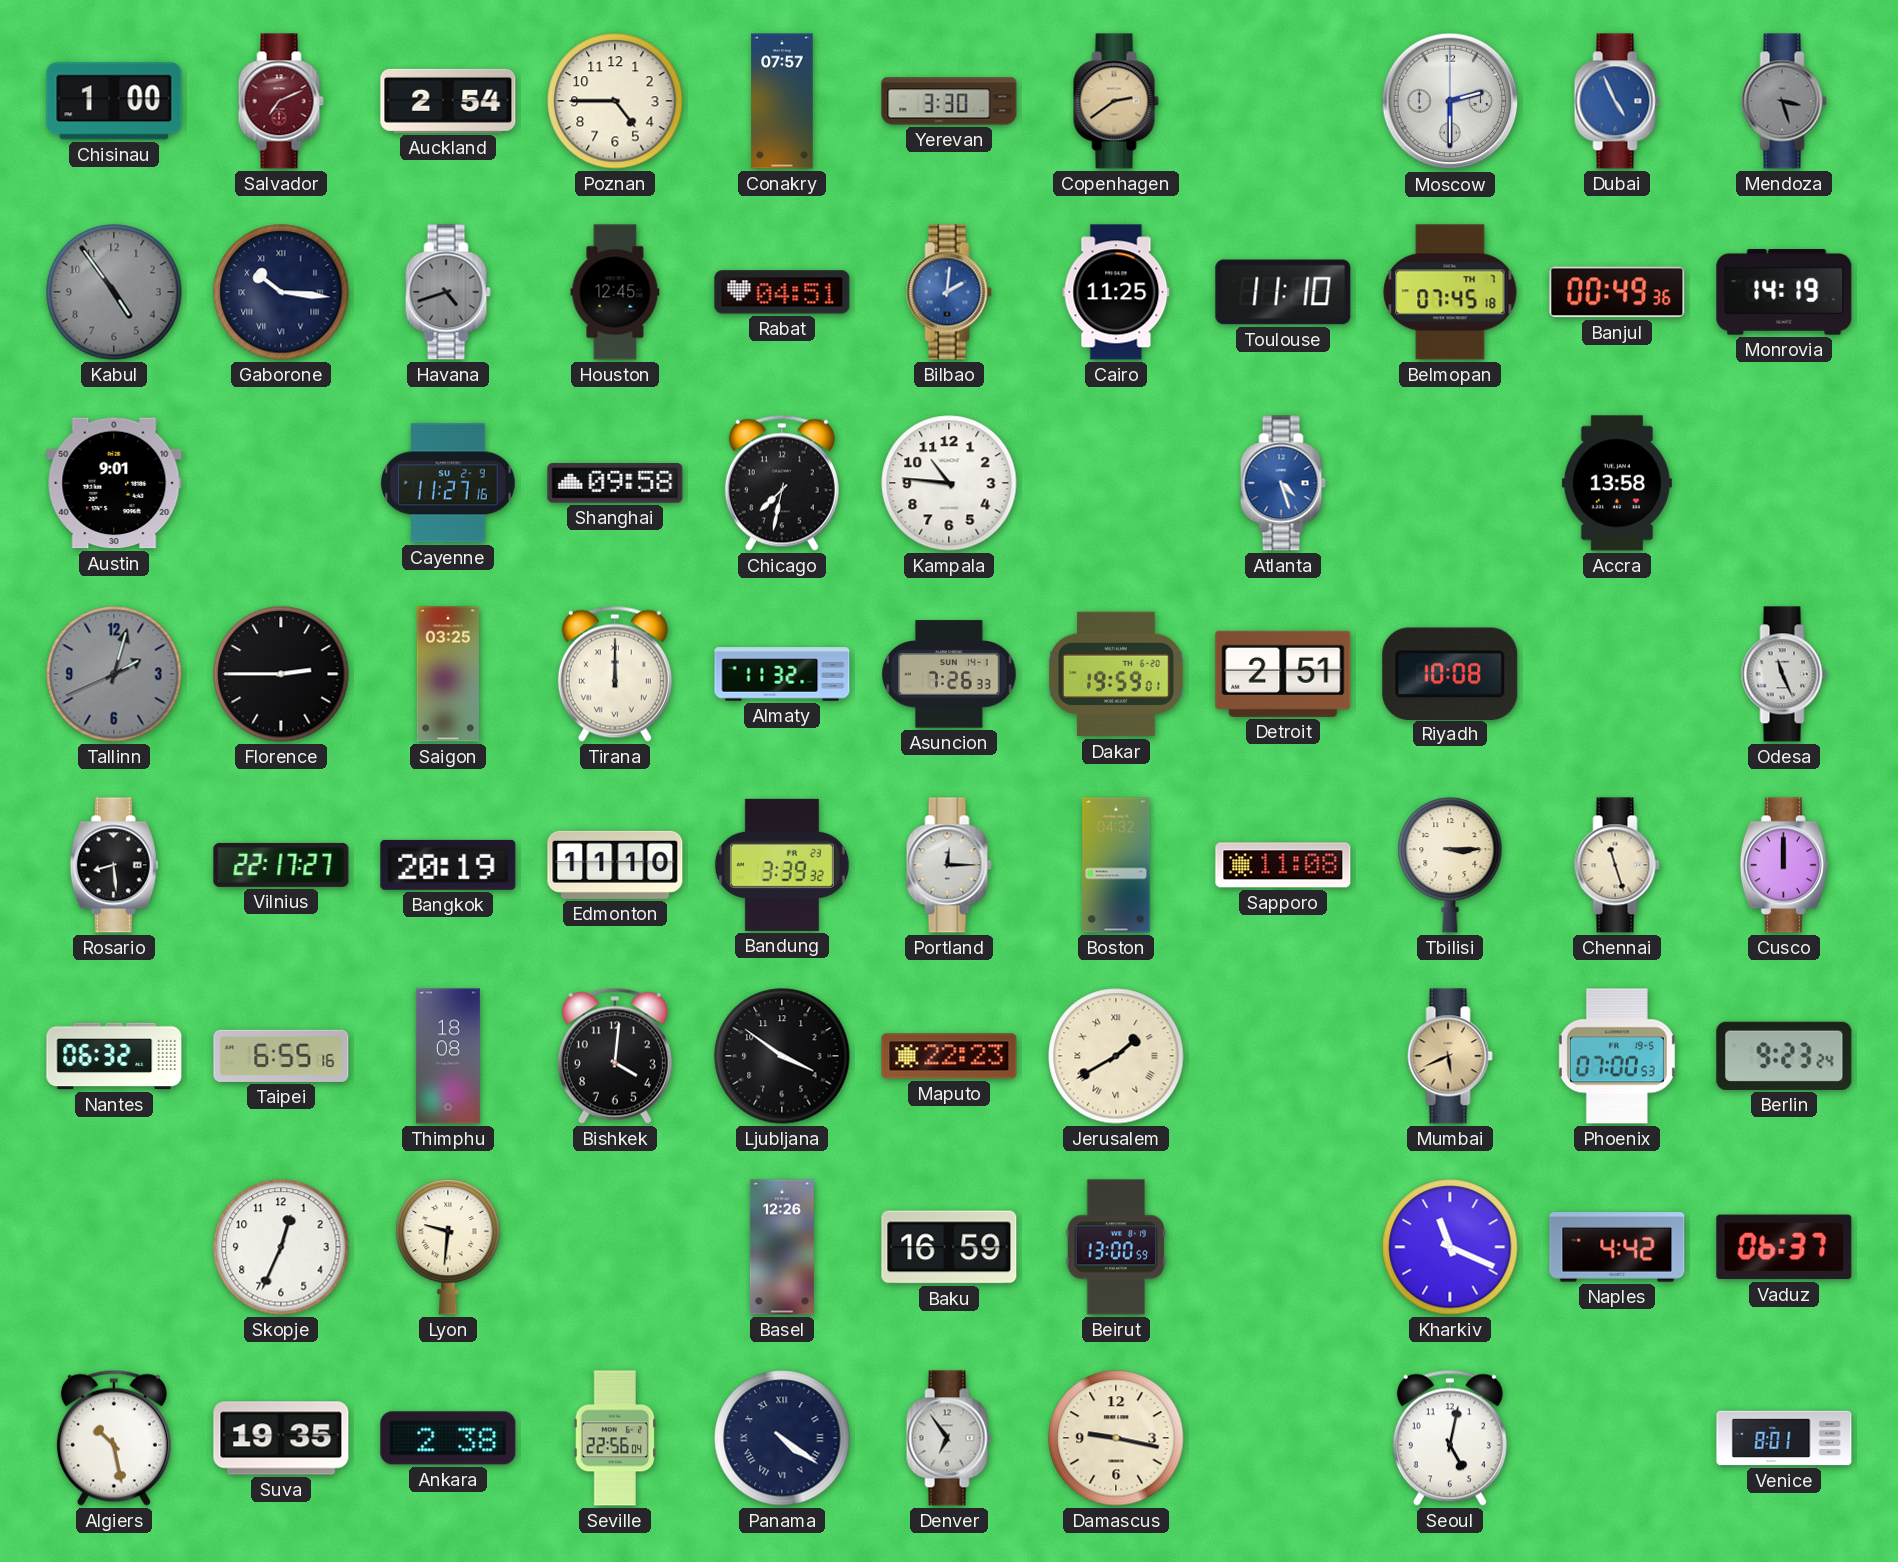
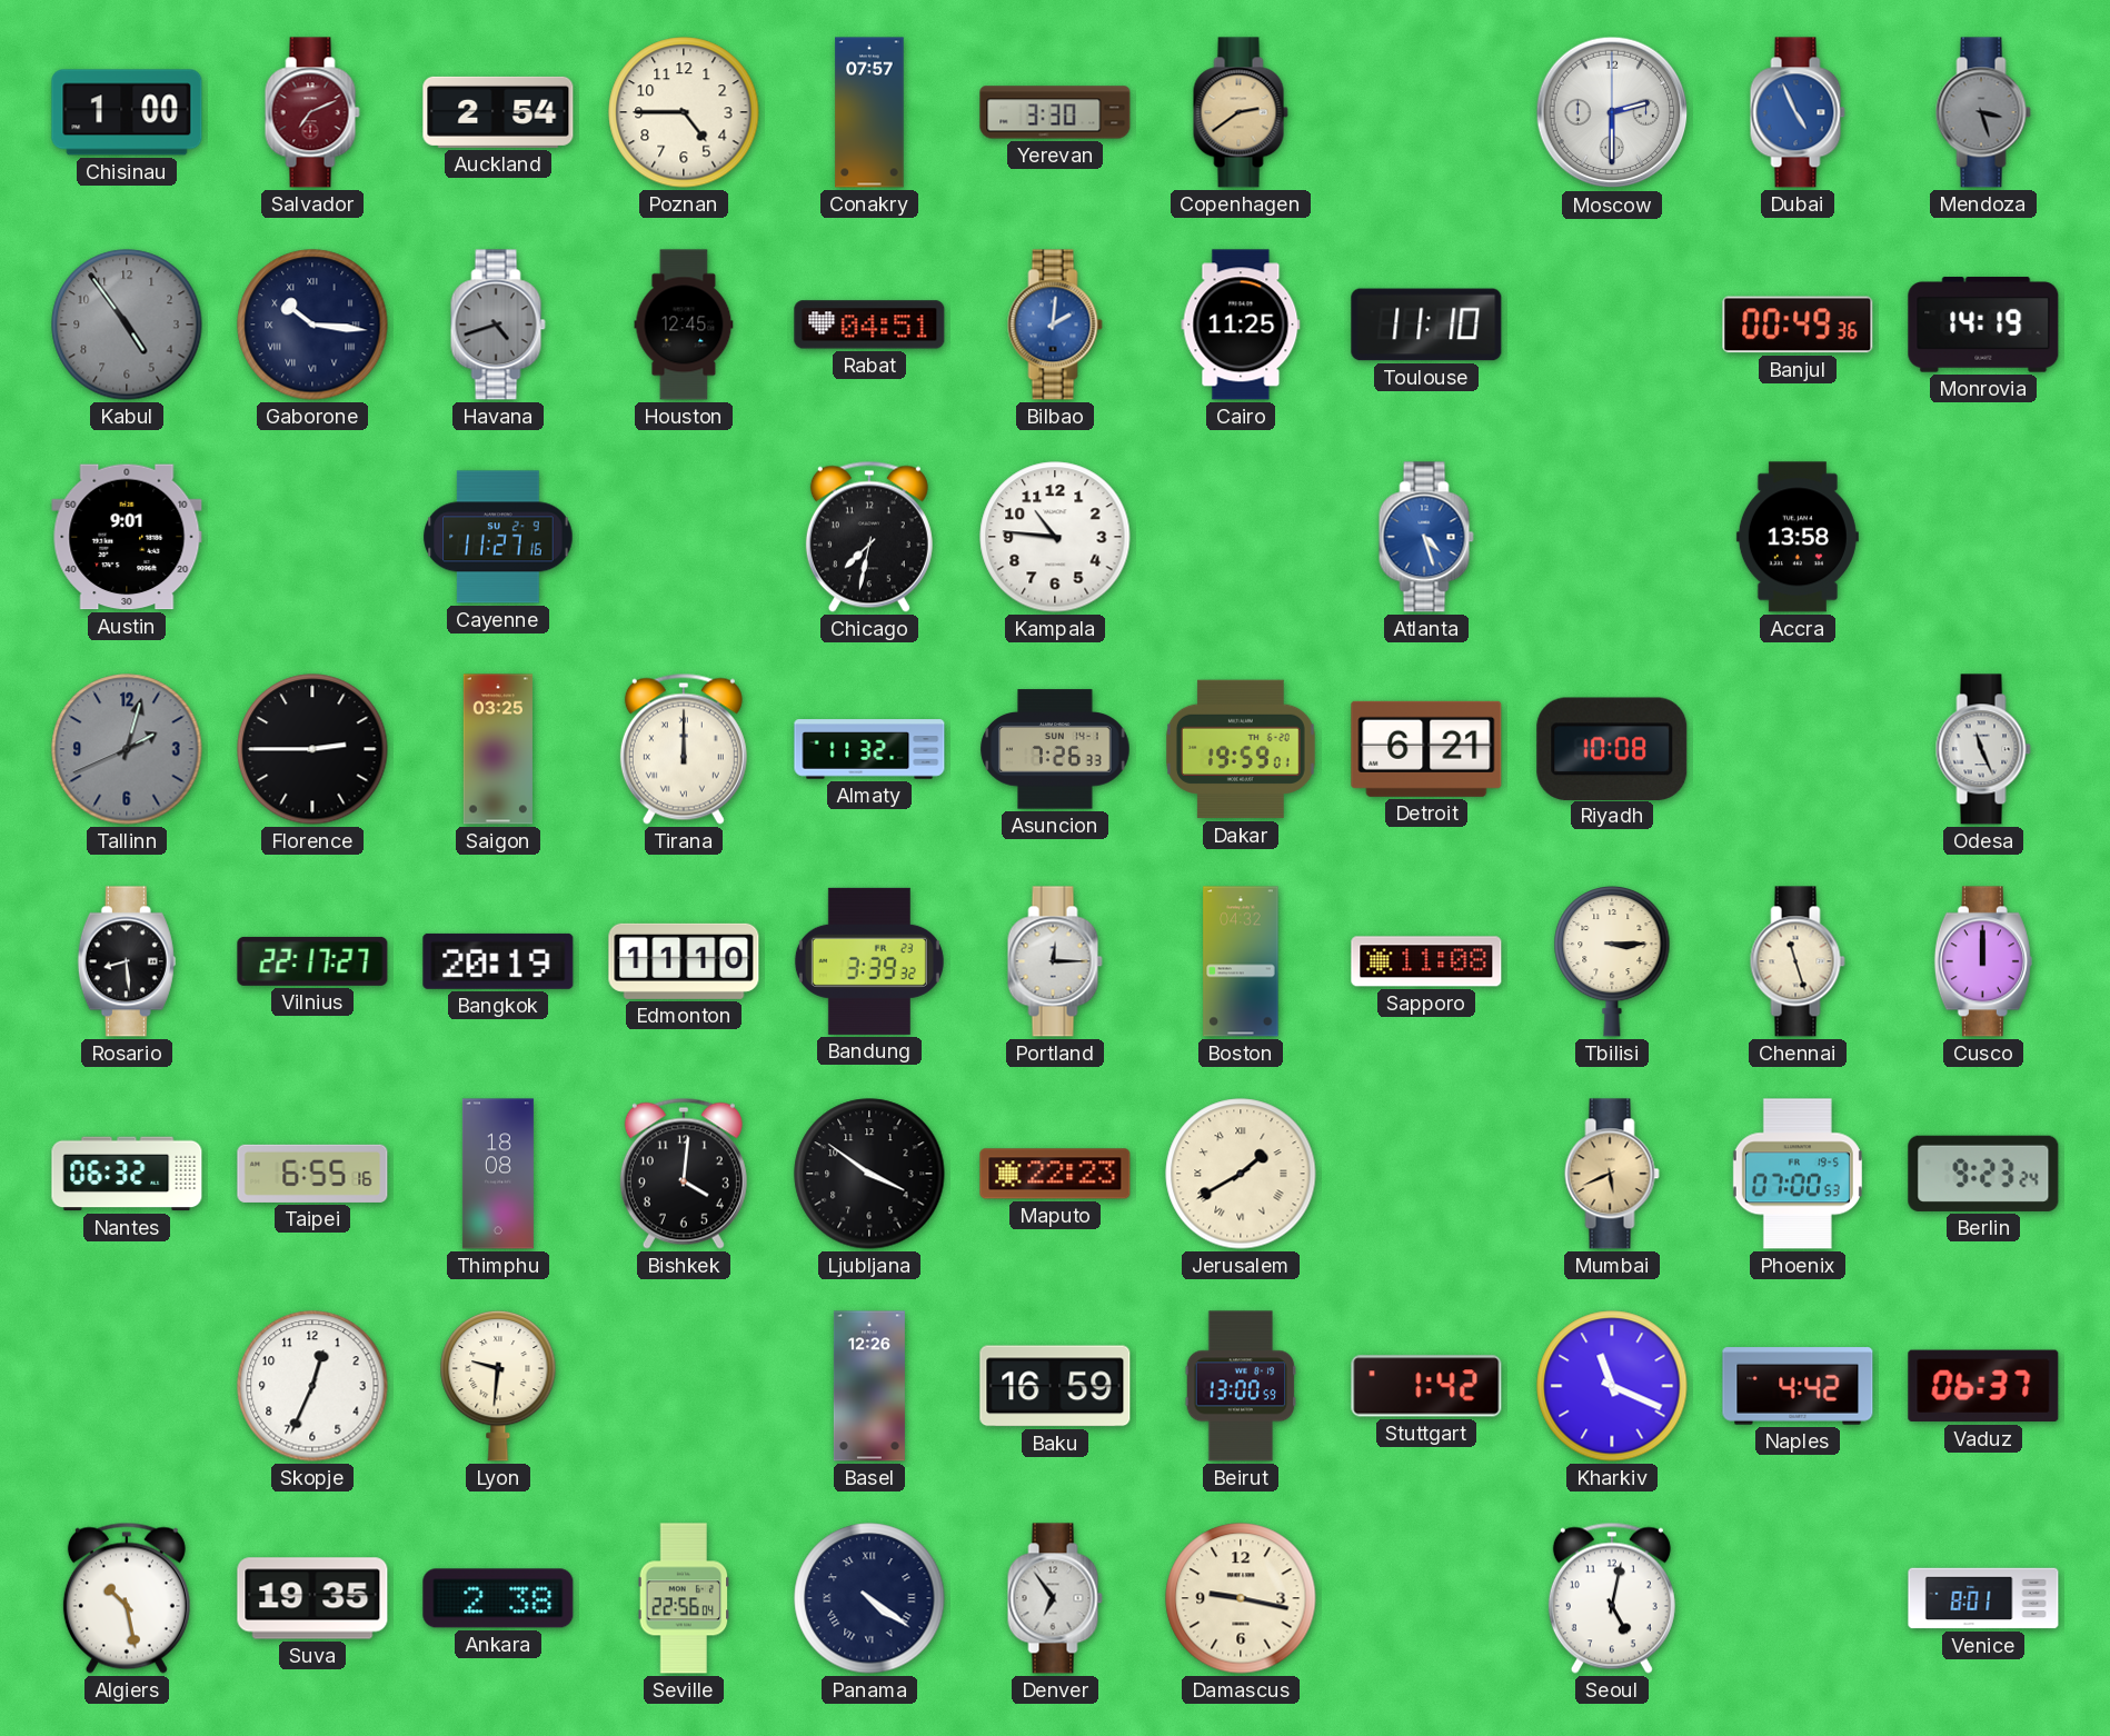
Belmopan: 07:45 -> none
Shanghai: 09:58 -> none
Detroit: 2:51 -> 6:21
Stuttgart: none -> 1:42
